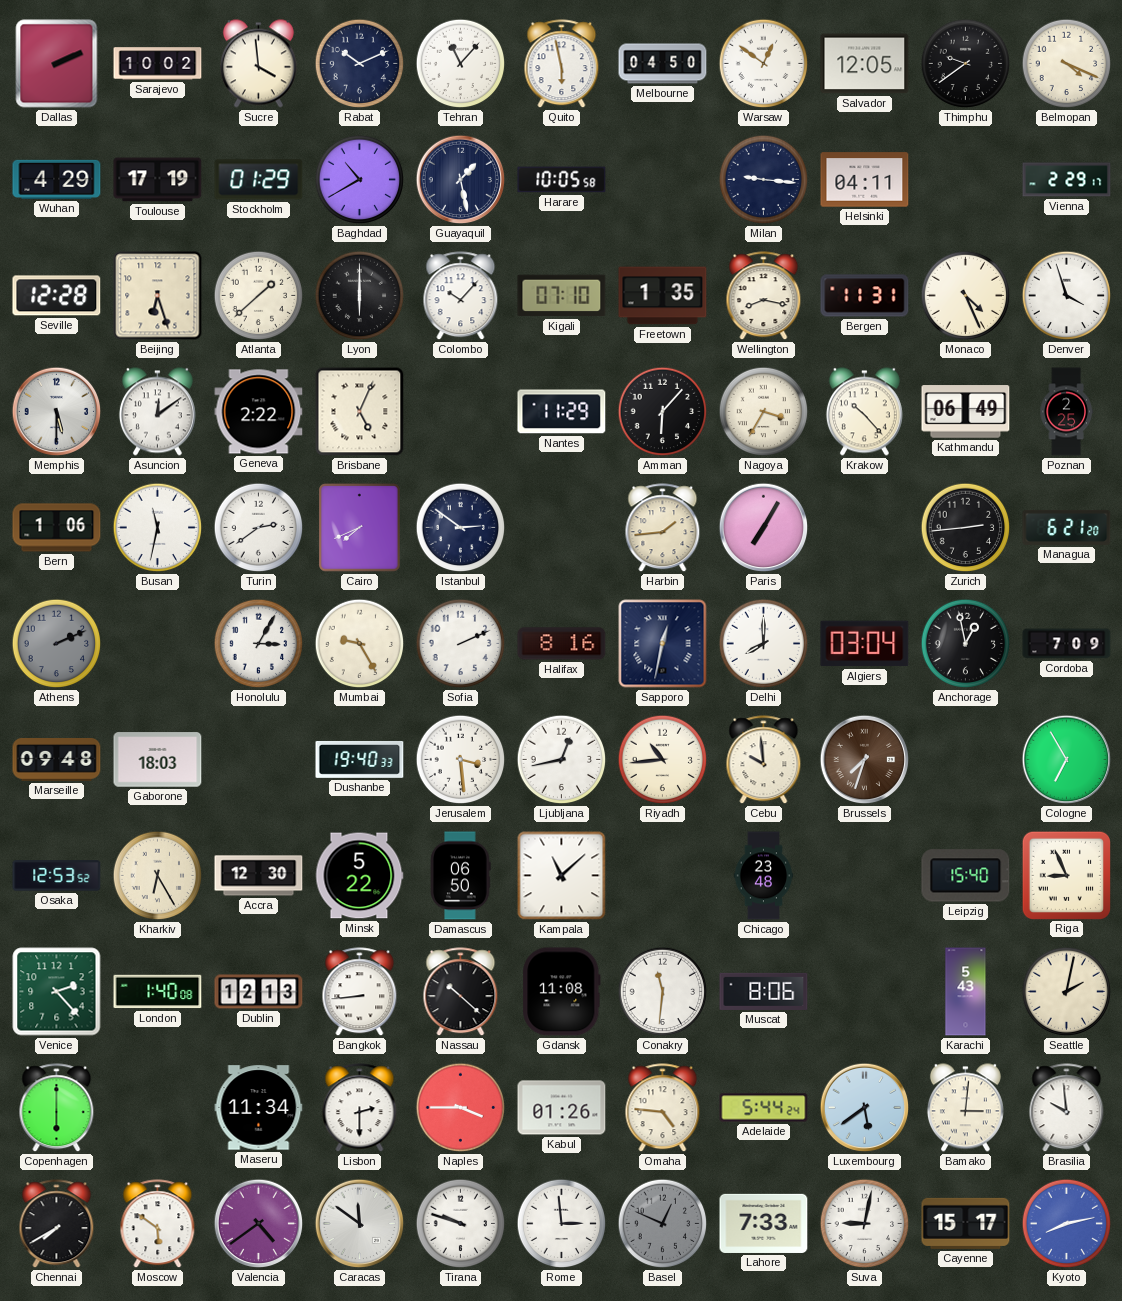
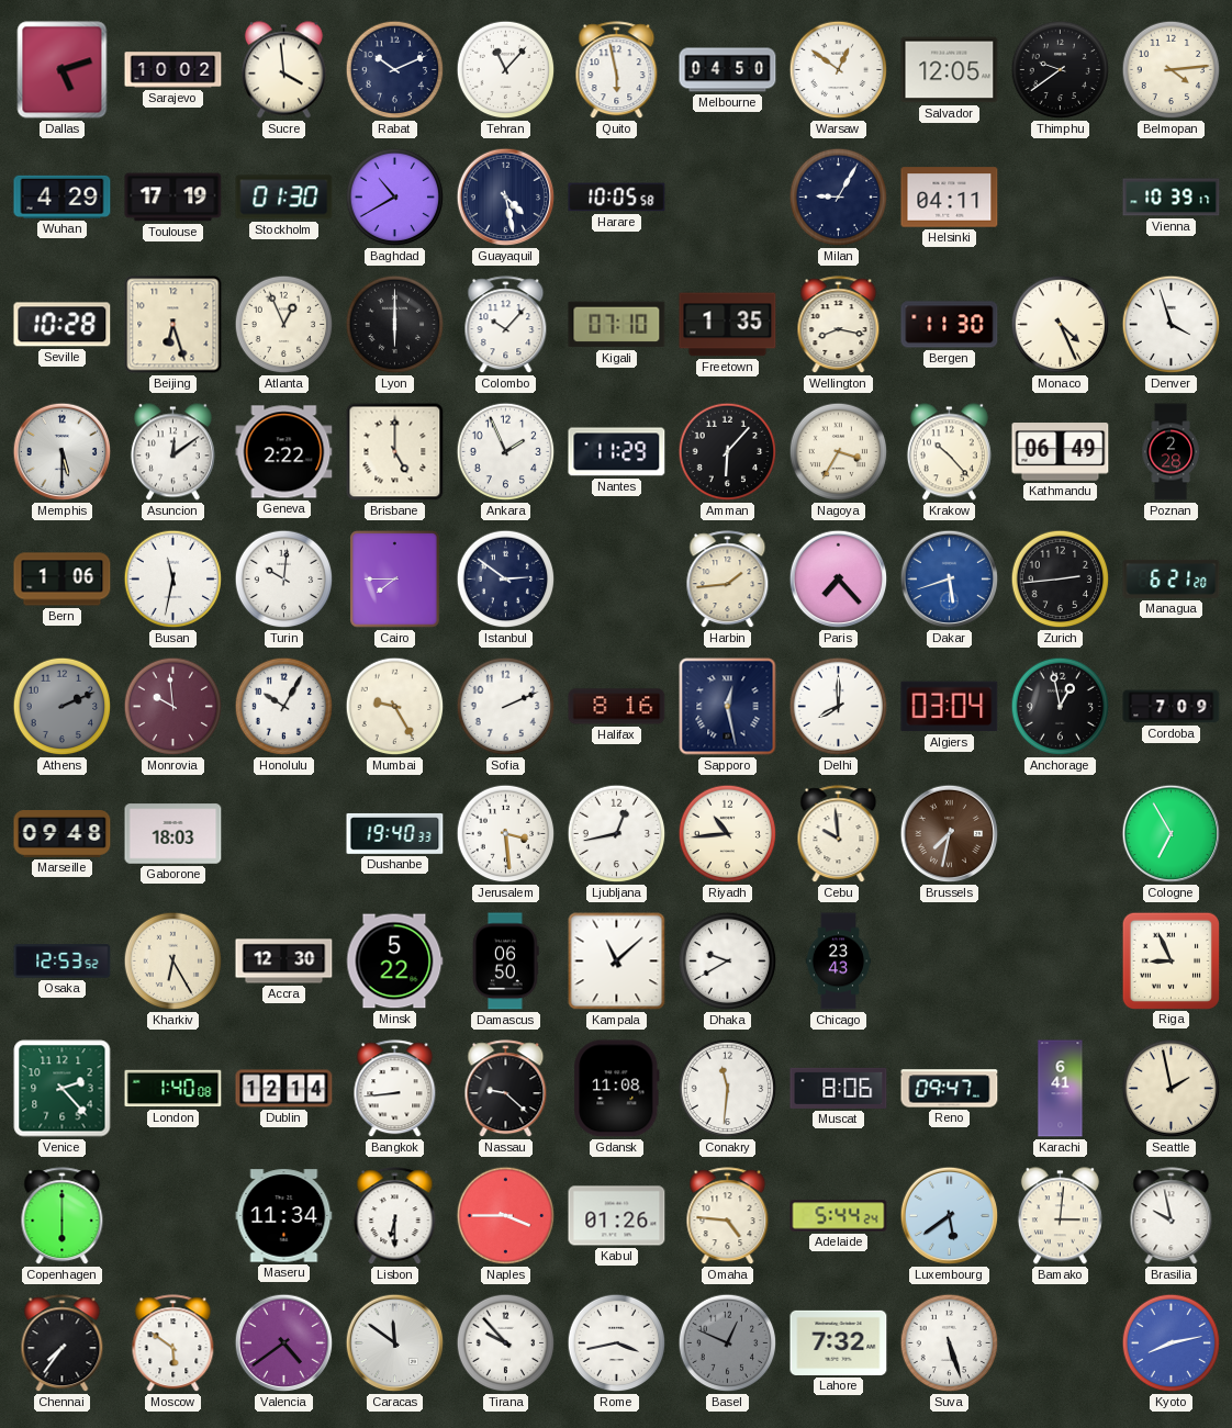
Dallas: 2:11 -> 5:12
Belmopan: 4:19 -> 4:14
Stockholm: 01:29 -> 01:30
Guayaquil: 1:28 -> 4:28
Milan: 9:16 -> 9:05
Vienna: 2:29 -> 10:39
Seville: 12:28 -> 10:28
Atlanta: 1:38 -> 12:56
Bergen: 11:31 -> 11:30
Brisbane: 5:04 -> 5:00
Ankara: none -> 1:56
Poznan: 2:25 -> 2:28
Turin: 2:39 -> 10:01
Cairo: 7:41 -> 7:45
Paris: 7:05 -> 7:23
Dakar: none -> 5:42
Monrovia: none -> 9:59
Honolulu: 3:05 -> 10:05
Sapporo: 12:32 -> 12:28
Brussels: 7:33 -> 7:32
Dhaka: none -> 9:40
Chicago: 23:48 -> 23:43
Leipzig: 15:40 -> none
Dublin: 12:13 -> 12:14
Nassau: 10:22 -> 9:22
Reno: none -> 09:47
Karachi: 5:43 -> 6:41
Seattle: 2:02 -> 1:58
Lisbon: 2:30 -> 6:30
Brasilia: 9:59 -> 9:58
Chennai: 7:40 -> 7:36
Tirana: 9:48 -> 9:53
Rome: 2:59 -> 3:43
Lahore: 7:33 -> 7:32
Suva: 9:02 -> 5:27
Cayenne: 15:17 -> none
